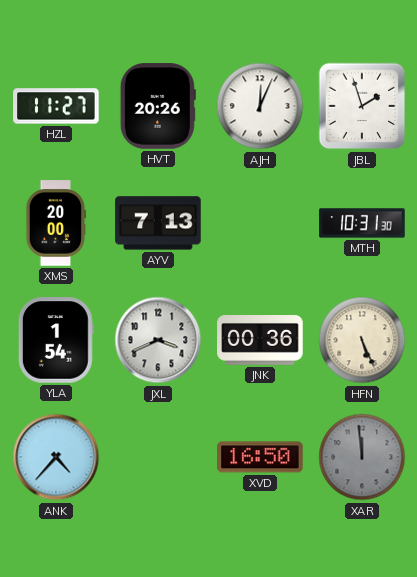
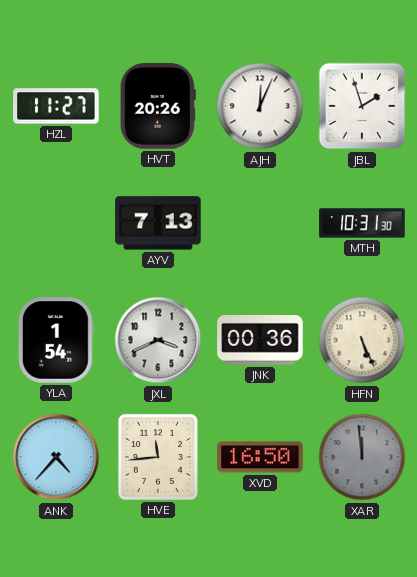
XMS: 20:00 -> none
HVE: none -> 11:44
